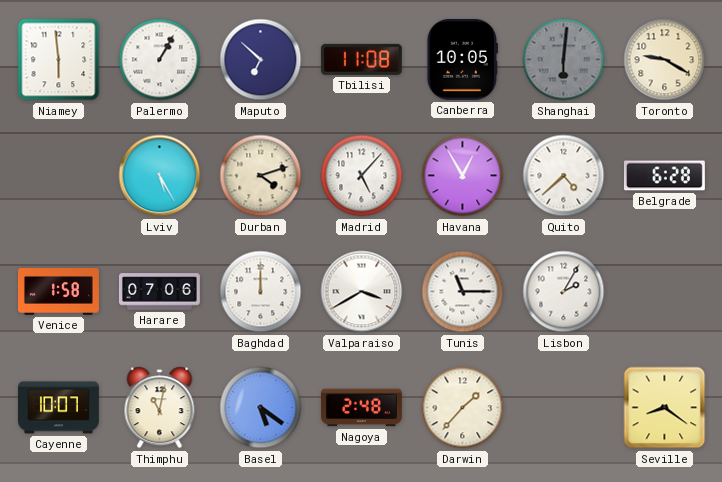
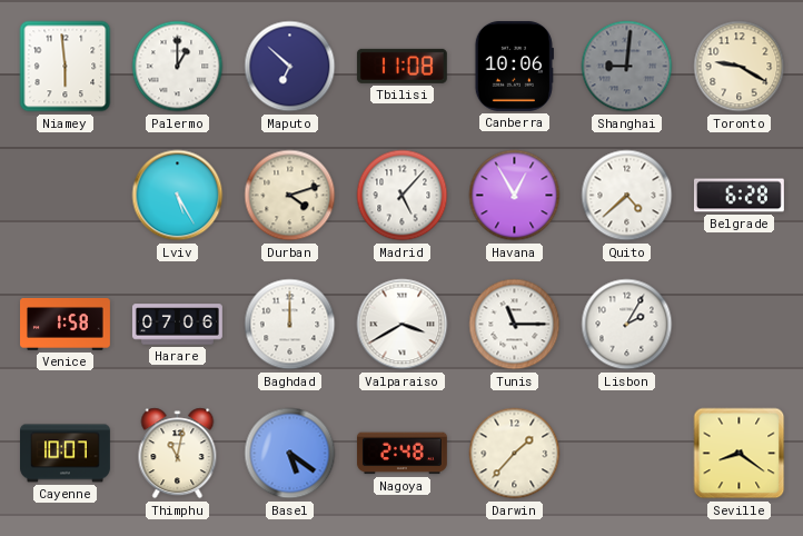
Palermo: 1:05 -> 1:00
Canberra: 10:05 -> 10:06
Shanghai: 6:01 -> 9:01
